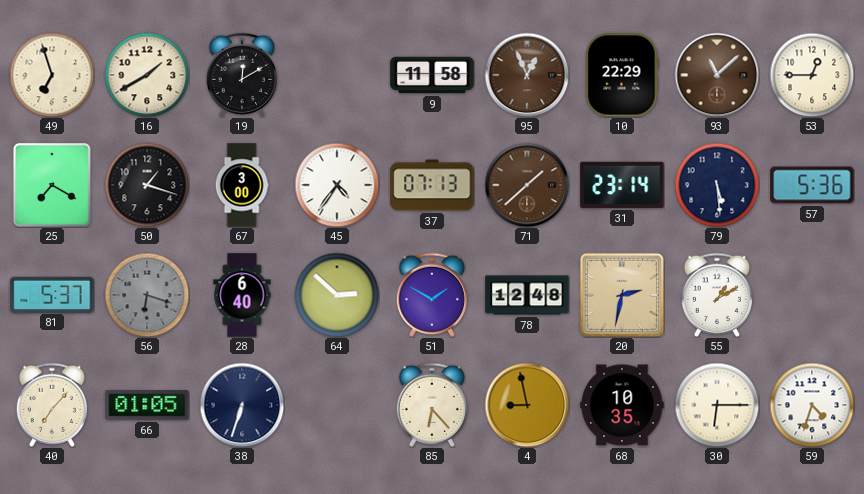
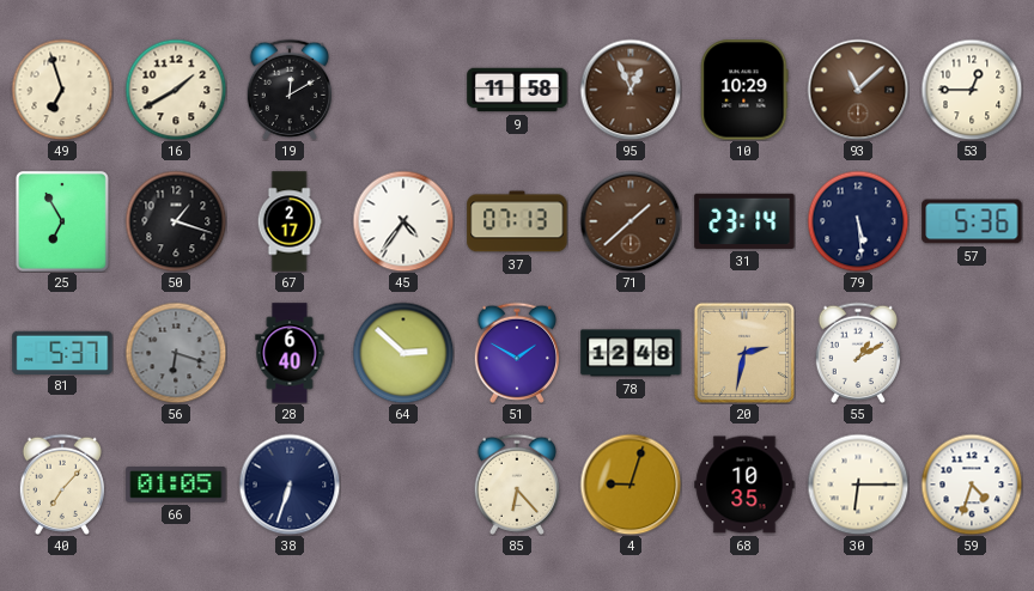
10: 22:29 -> 10:29
25: 7:20 -> 6:55
67: 3:00 -> 2:17
4: 8:58 -> 9:03
